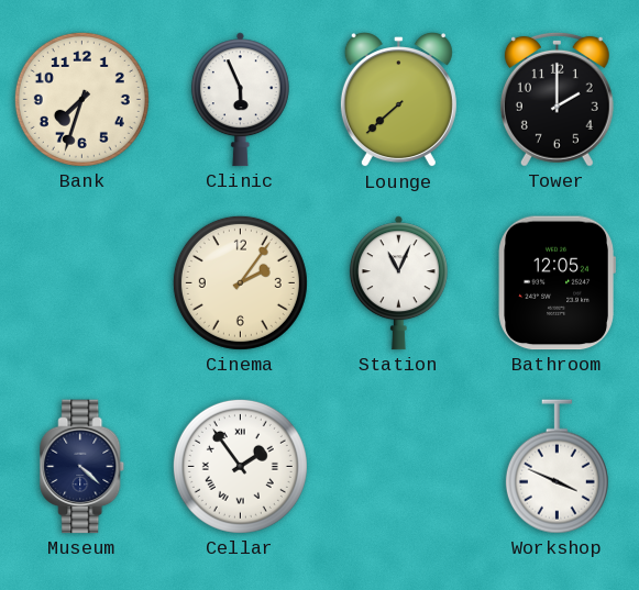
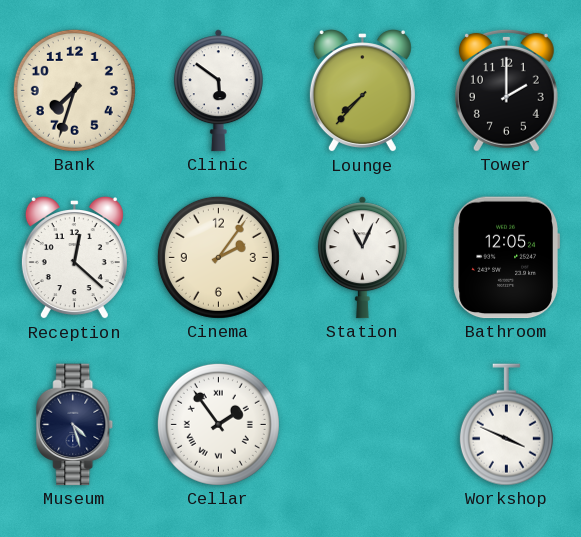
Clinic: 5:56 -> 5:51
Lounge: 7:38 -> 7:37
Reception: none -> 12:22
Museum: 4:22 -> 4:27
